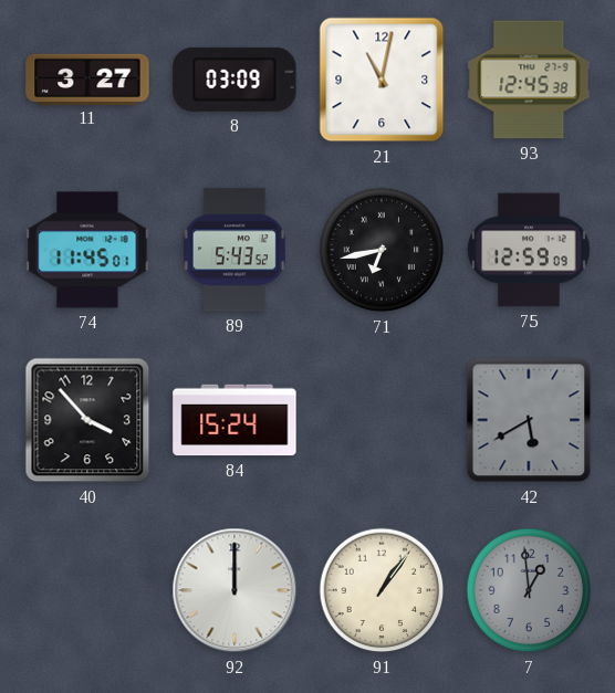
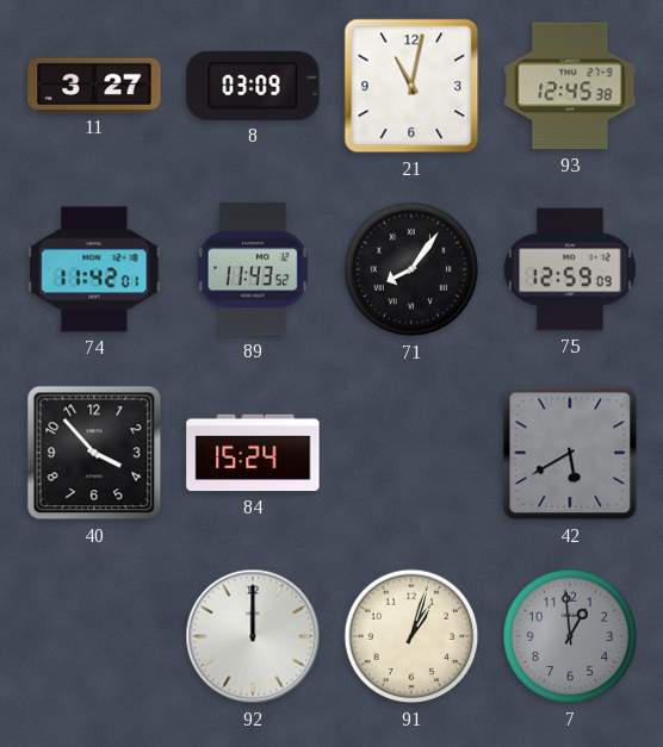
74: 11:45 -> 11:42
89: 5:43 -> 11:43
71: 6:43 -> 8:06
91: 1:06 -> 1:03
